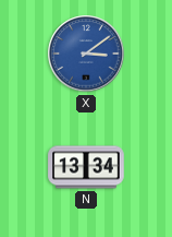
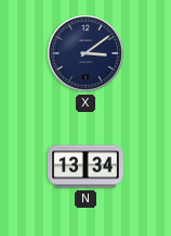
X dial: blue -> navy
